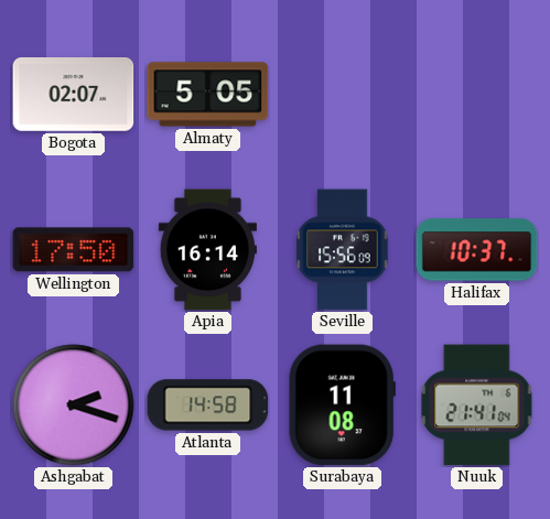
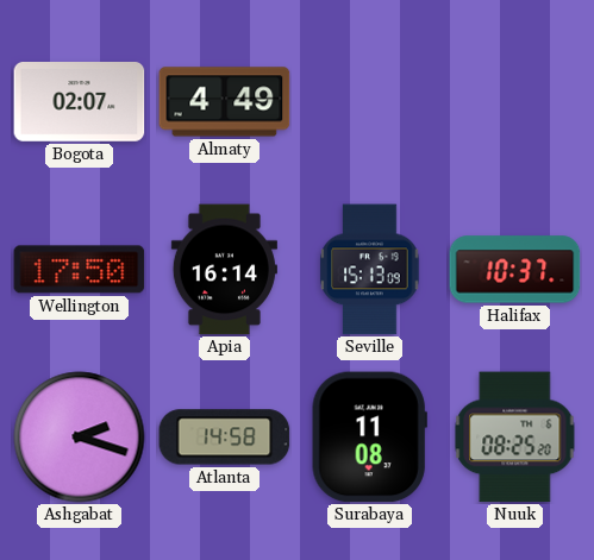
Almaty: 5:05 -> 4:49
Seville: 15:56 -> 15:13
Nuuk: 21:41 -> 08:25
